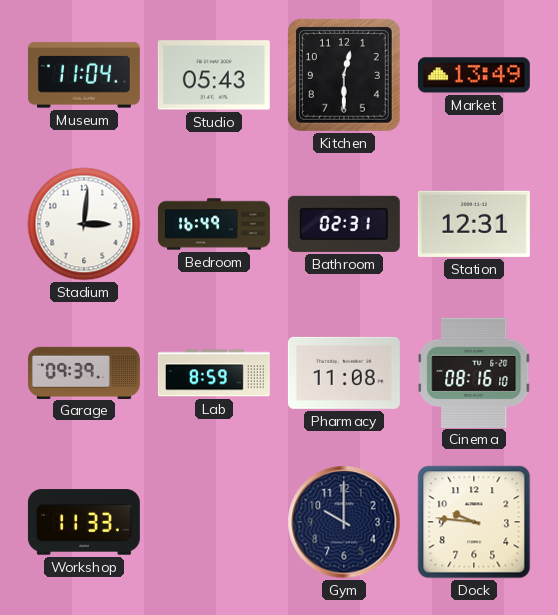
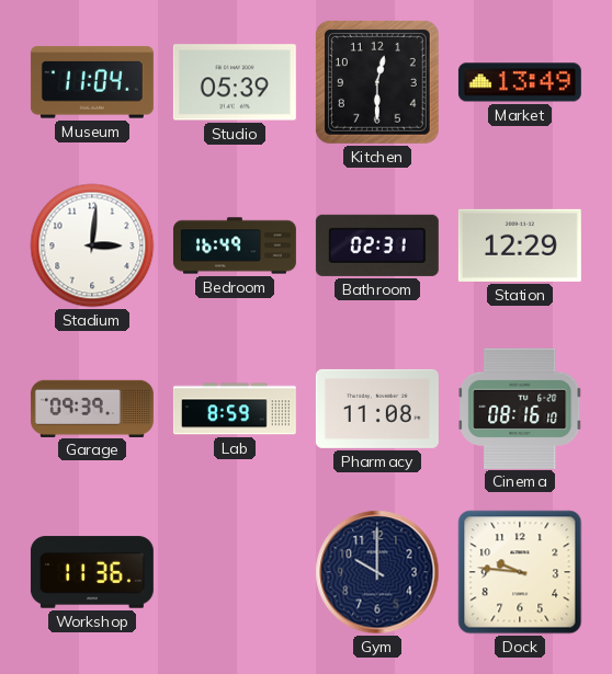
Studio: 05:43 -> 05:39
Station: 12:31 -> 12:29
Workshop: 11:33 -> 11:36
